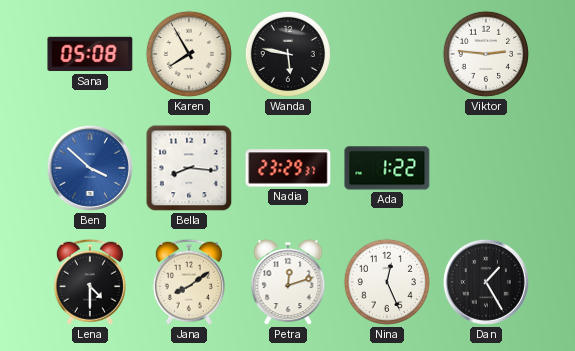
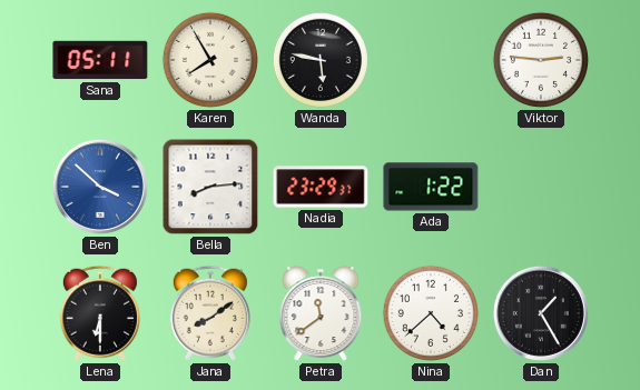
Sana: 05:08 -> 05:11
Bella: 8:16 -> 8:14
Lena: 4:30 -> 6:30
Petra: 12:12 -> 11:39
Nina: 12:26 -> 4:38
